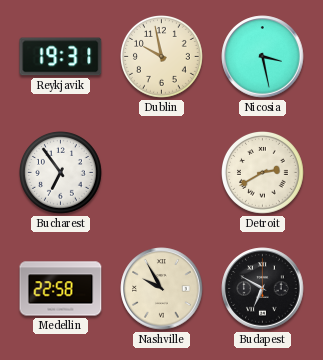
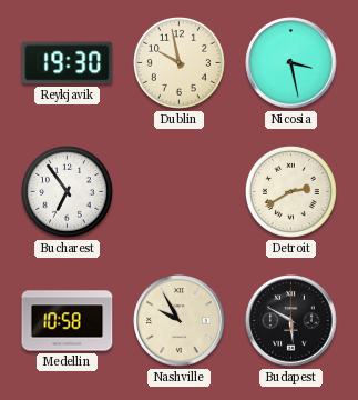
Reykjavik: 19:31 -> 19:30
Medellin: 22:58 -> 10:58
Budapest: 6:50 -> 5:50
